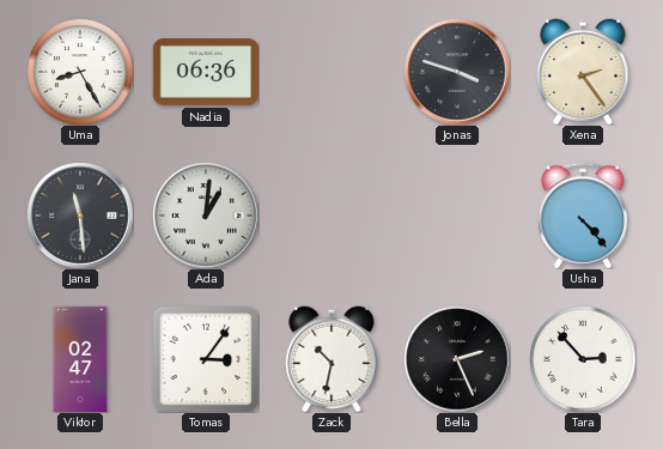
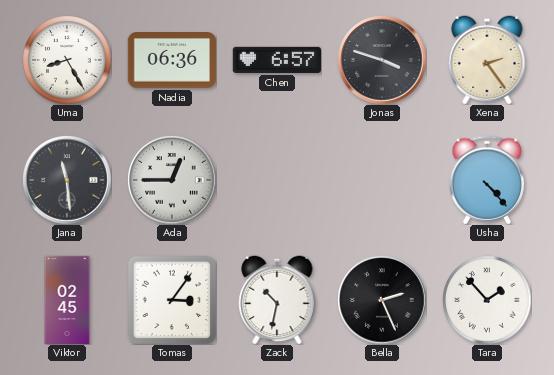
Chen: none -> 6:57
Ada: 1:01 -> 12:45
Viktor: 02:47 -> 02:45
Tara: 2:53 -> 1:53
